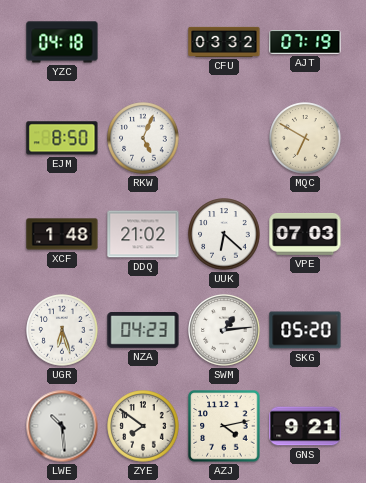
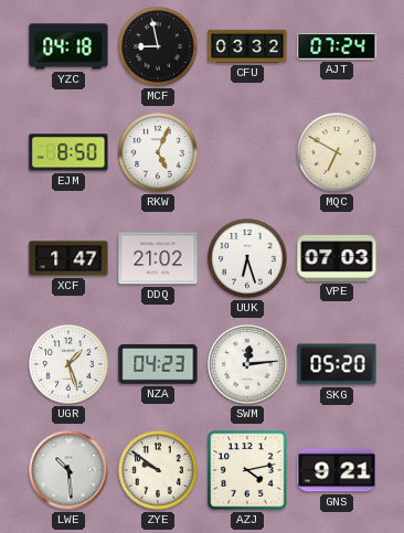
MCF: none -> 8:58
AJT: 07:19 -> 07:24
XCF: 1:48 -> 1:47
UUK: 6:22 -> 6:27
UGR: 6:27 -> 1:27
SWM: 1:14 -> 12:14
ZYE: 7:51 -> 9:51
